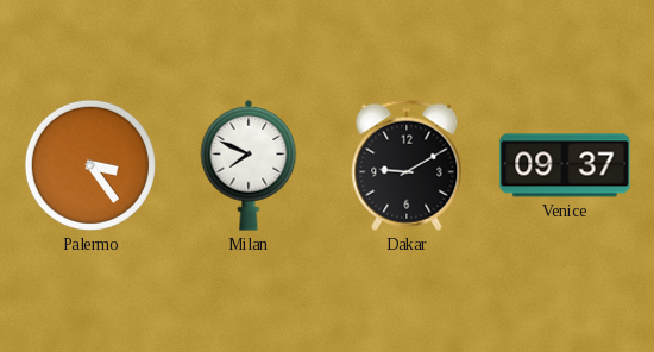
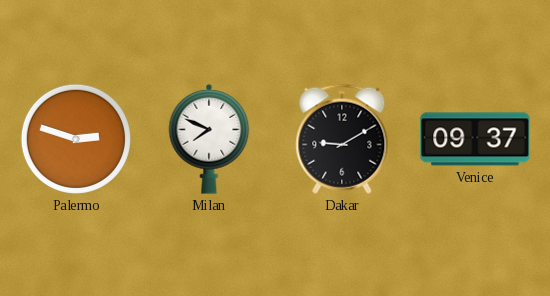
Palermo: 3:24 -> 2:48
